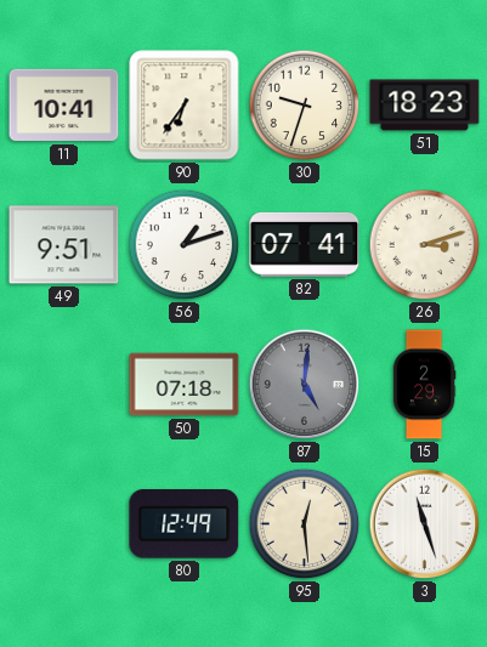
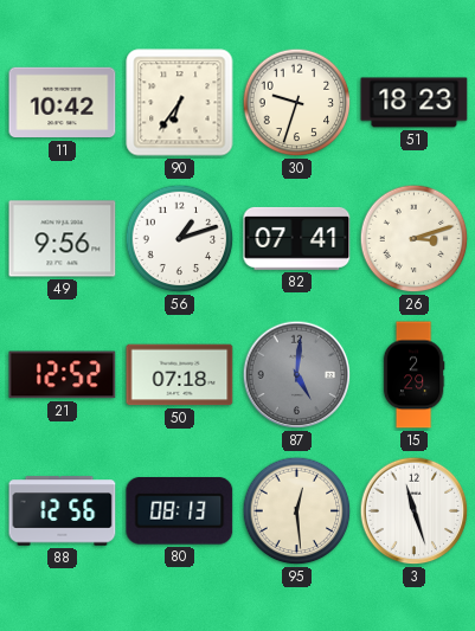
11: 10:41 -> 10:42
49: 9:51 -> 9:56
21: none -> 12:52
88: none -> 12:56
80: 12:49 -> 08:13
